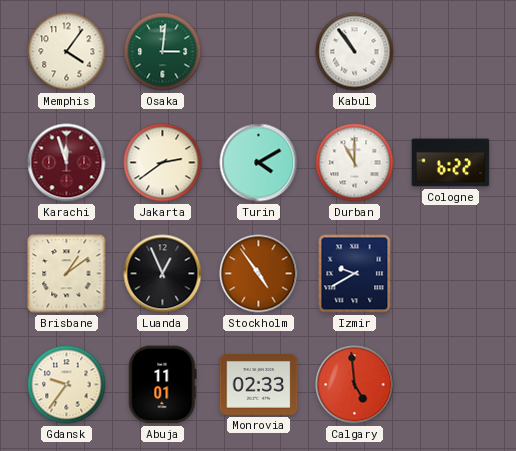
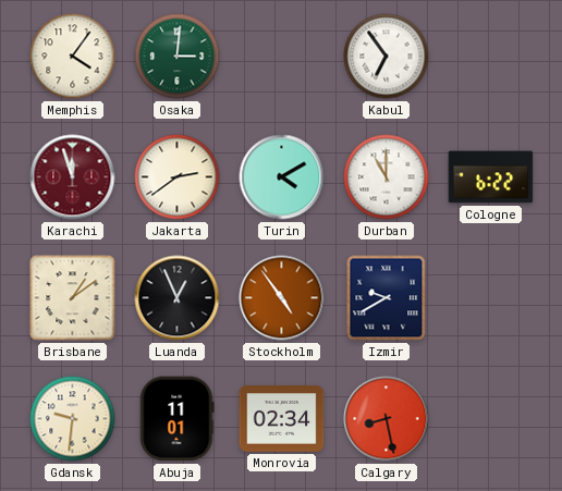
Kabul: 10:54 -> 6:54
Gdansk: 9:36 -> 9:31
Monrovia: 02:33 -> 02:34
Calgary: 4:59 -> 8:28
